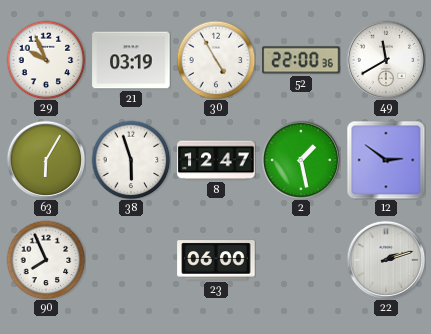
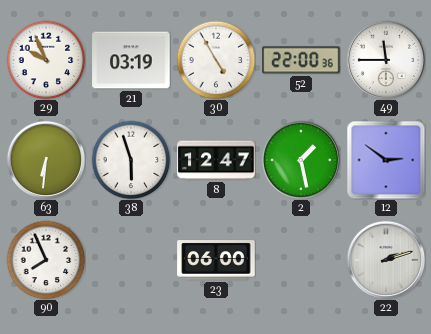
49: 11:40 -> 11:45
63: 6:05 -> 6:31
